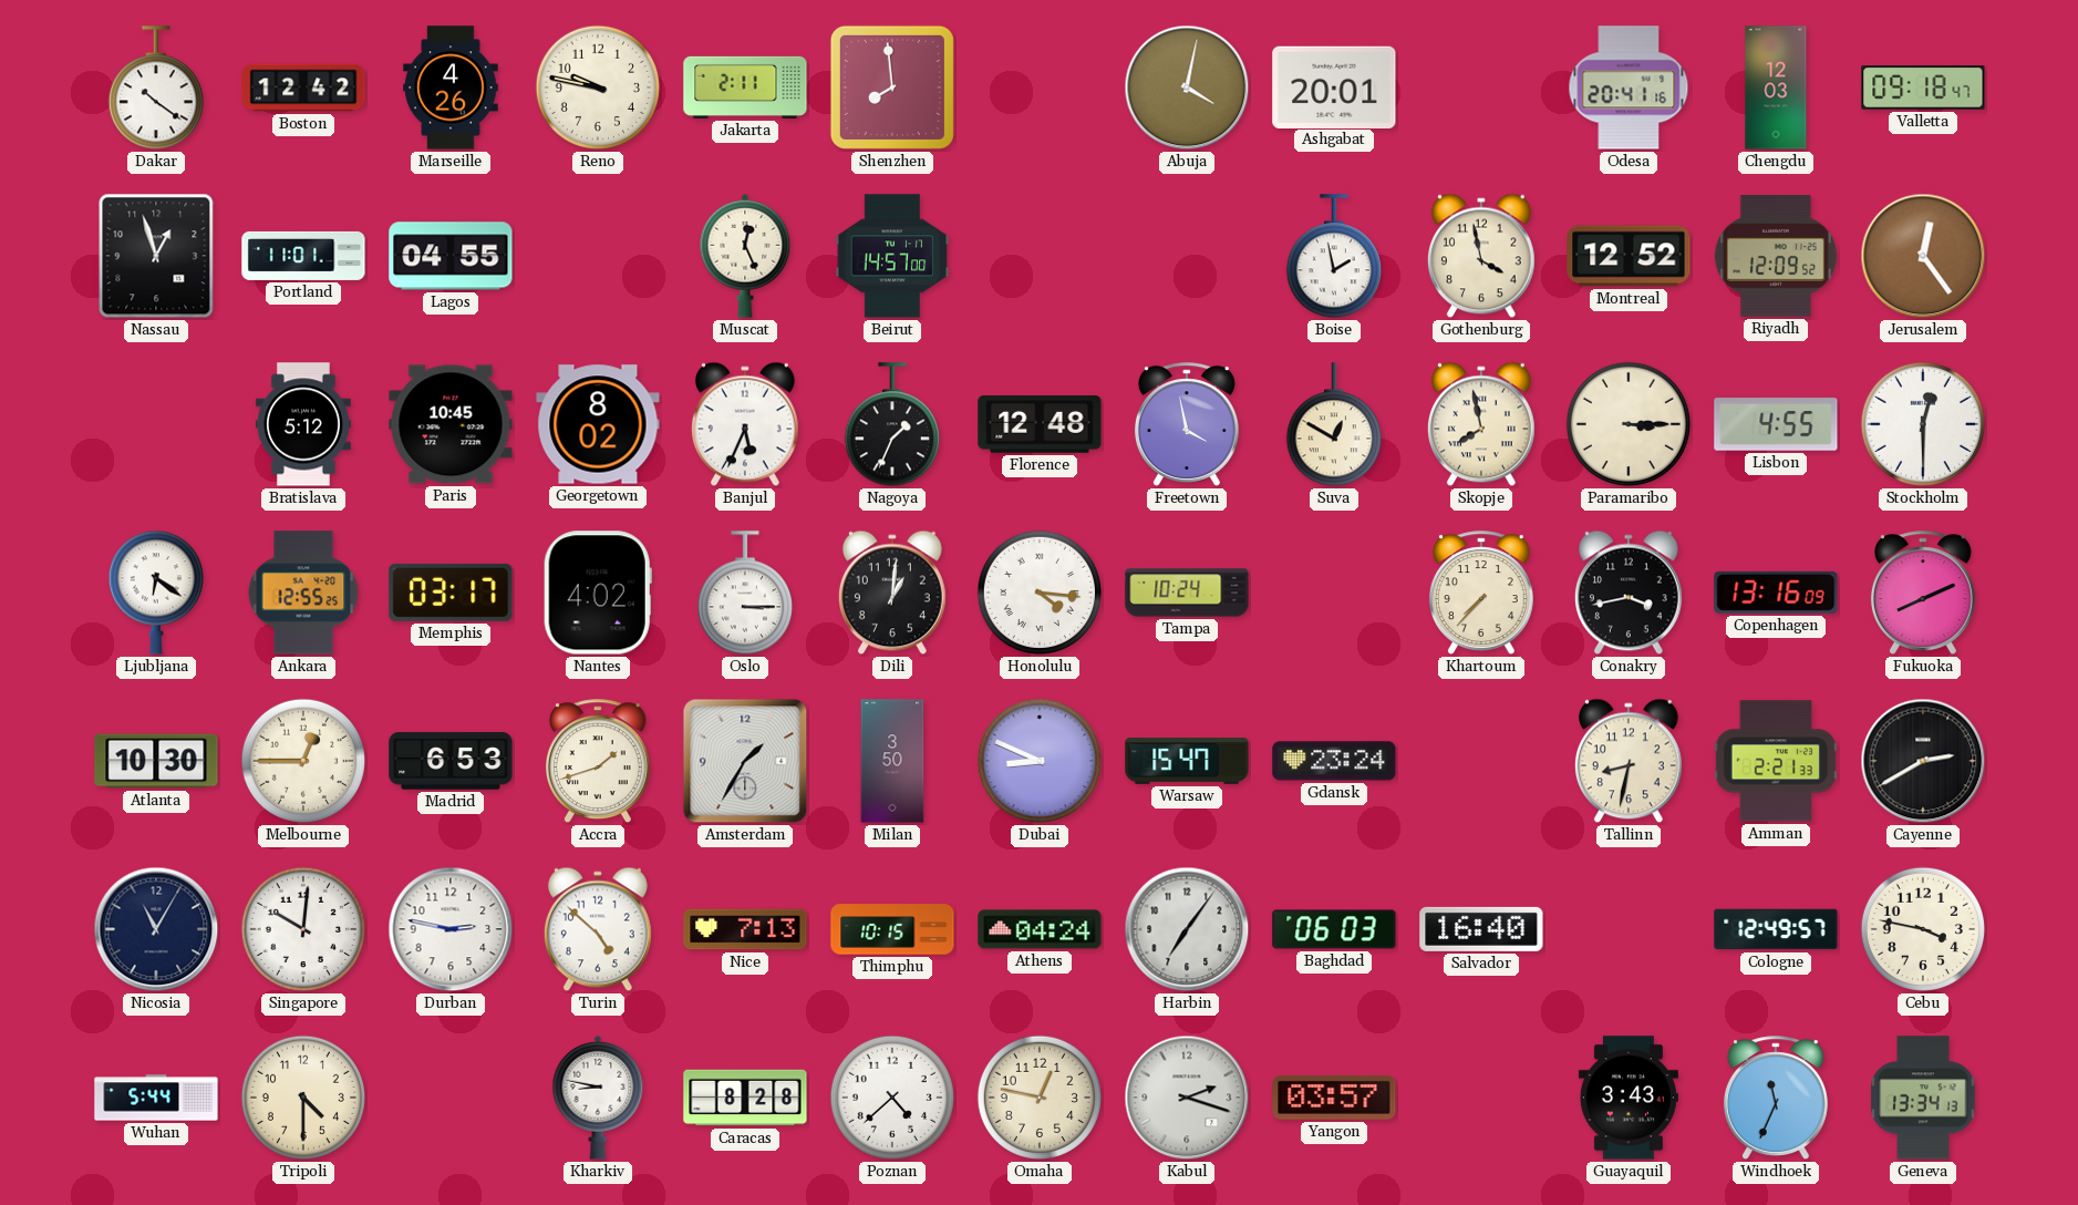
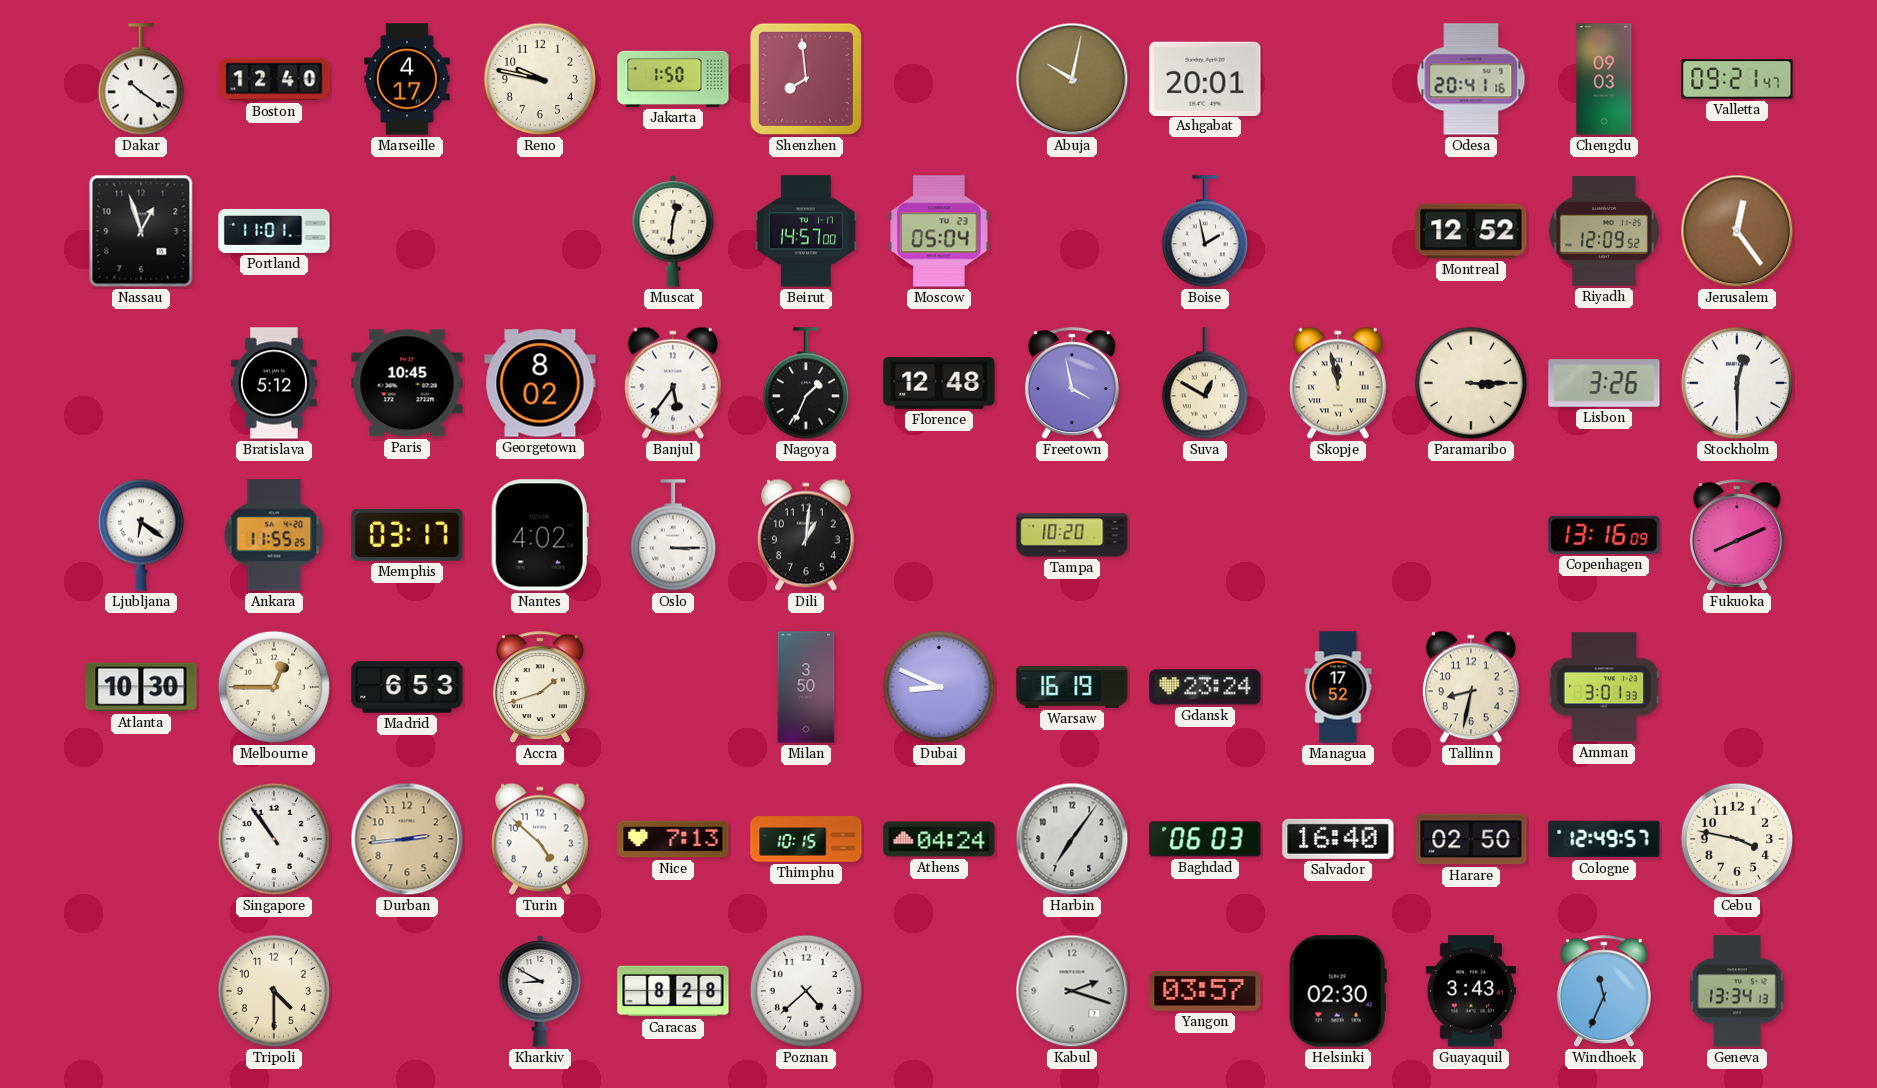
Boston: 12:42 -> 12:40
Marseille: 4:26 -> 4:17
Jakarta: 2:11 -> 1:50
Abuja: 4:02 -> 10:02
Chengdu: 12:03 -> 09:03
Valletta: 09:18 -> 09:21
Lagos: 04:55 -> none
Muscat: 12:26 -> 12:31
Moscow: none -> 05:04
Gothenburg: 3:58 -> none
Banjul: 5:34 -> 5:36
Skopje: 7:58 -> 11:58
Lisbon: 4:55 -> 3:26
Ankara: 12:55 -> 11:55
Honolulu: 4:16 -> none
Tampa: 10:24 -> 10:20
Khartoum: 7:37 -> none
Conakry: 3:43 -> none
Amsterdam: 1:35 -> none
Warsaw: 15:47 -> 16:19
Managua: none -> 17:52
Amman: 2:21 -> 3:01
Cayenne: 2:40 -> none
Nicosia: 11:05 -> none
Singapore: 10:01 -> 10:54
Durban: 2:47 -> 2:44
Durban dial: white -> champagne
Harare: none -> 02:50
Wuhan: 5:44 -> none
Kharkiv: 8:47 -> 8:50
Omaha: 12:47 -> none
Helsinki: none -> 02:30
